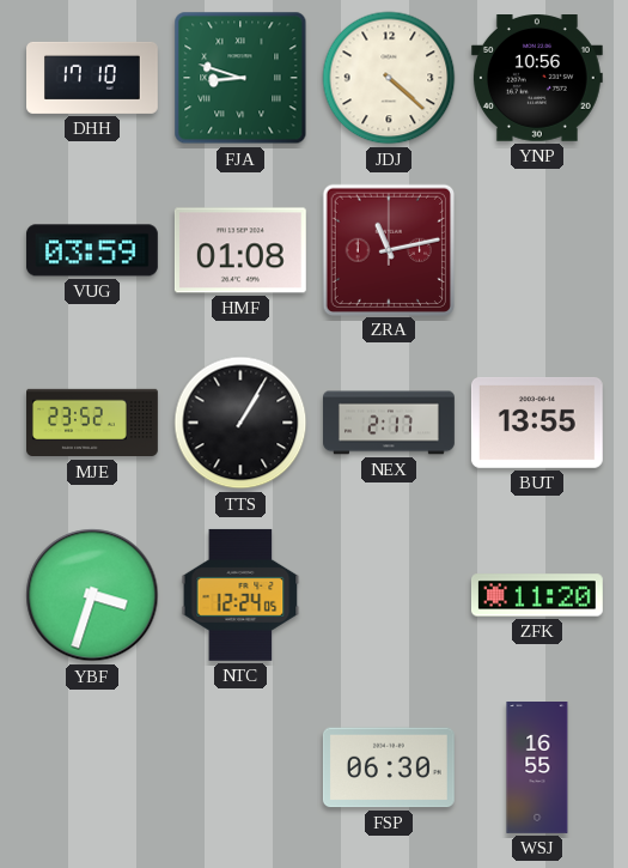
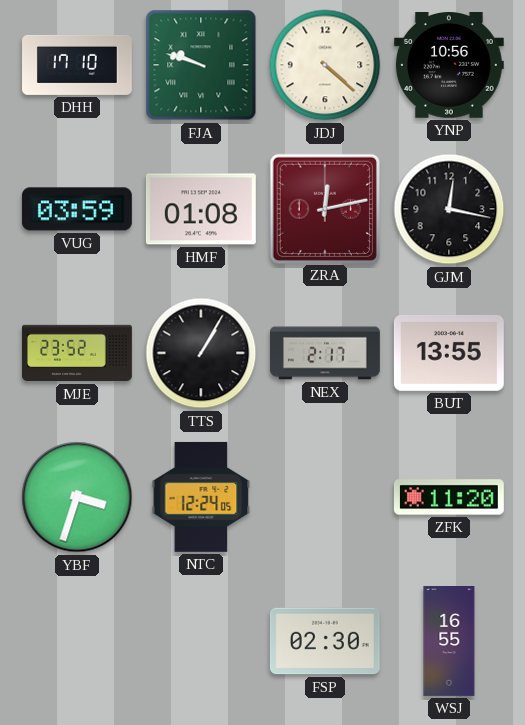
FJA: 8:48 -> 9:48
ZRA: 11:13 -> 12:13
GJM: none -> 12:17
FSP: 06:30 -> 02:30
